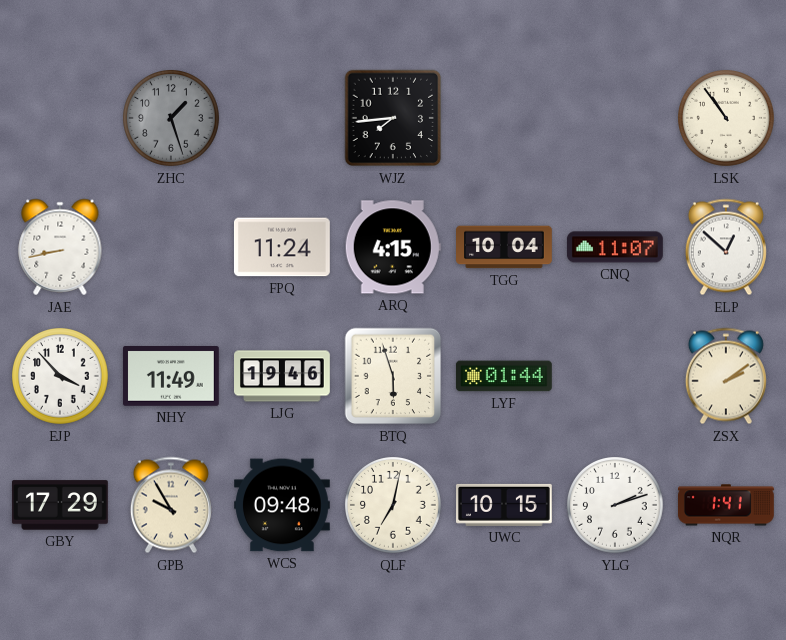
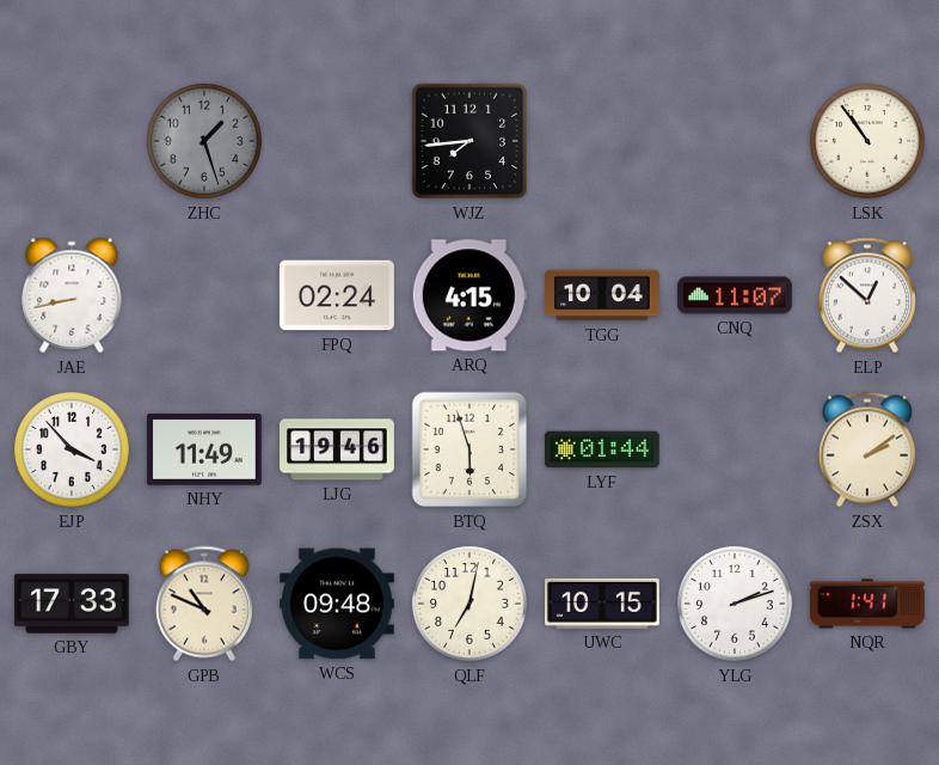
FPQ: 11:24 -> 02:24
GBY: 17:29 -> 17:33
GPB: 9:55 -> 10:49
